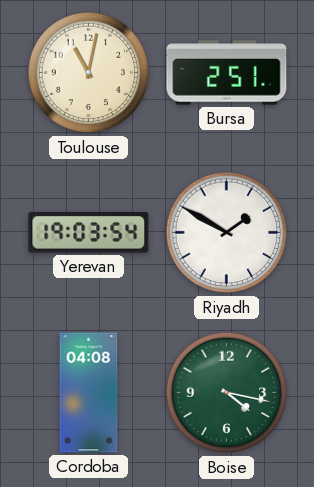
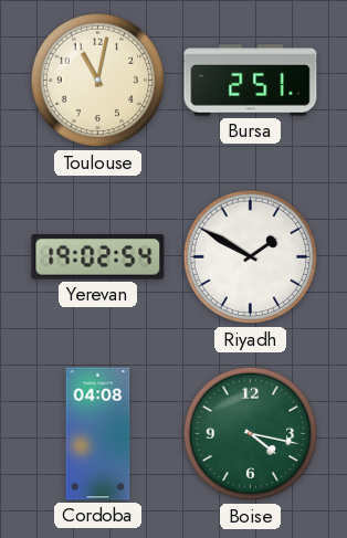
Yerevan: 19:03 -> 19:02
